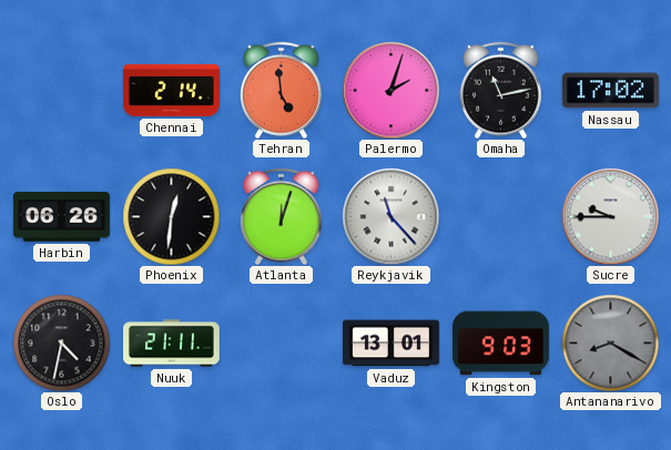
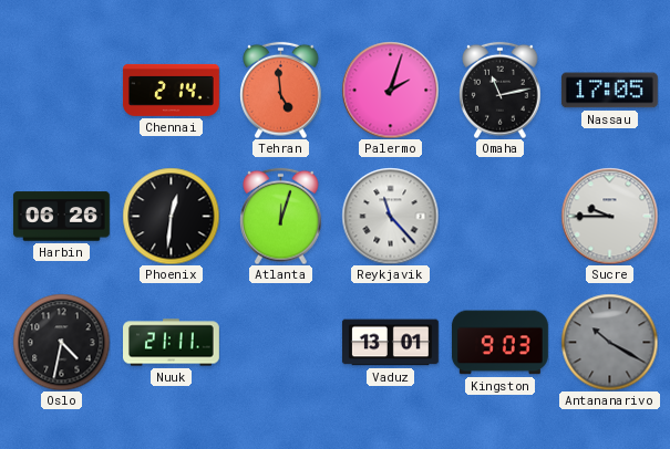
Nassau: 17:02 -> 17:05
Antananarivo: 8:20 -> 10:20
